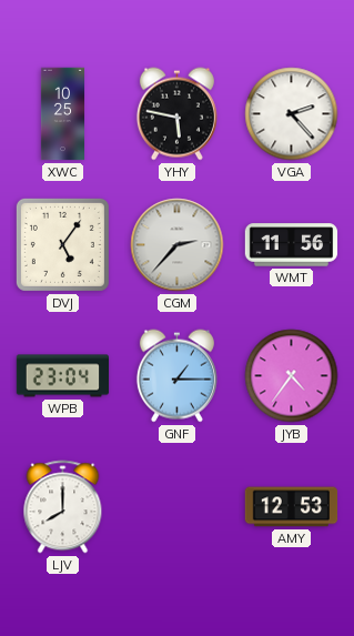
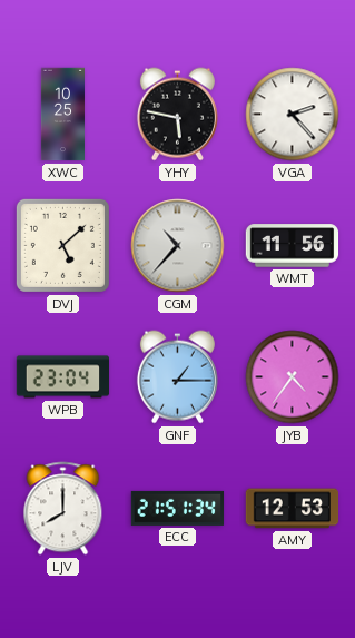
DVJ: 5:06 -> 5:08
CGM: 2:37 -> 10:37
ECC: none -> 21:51
